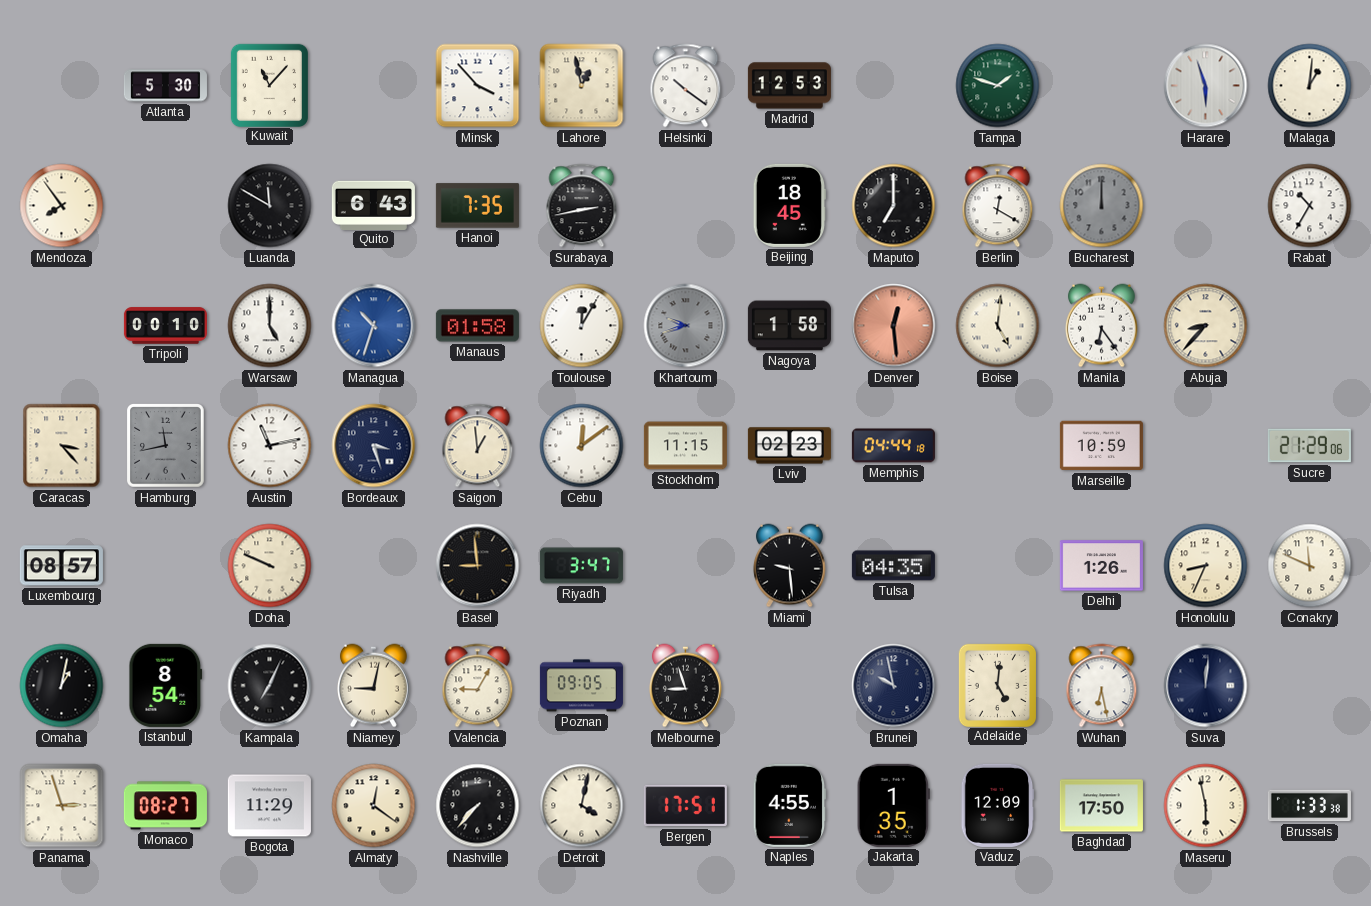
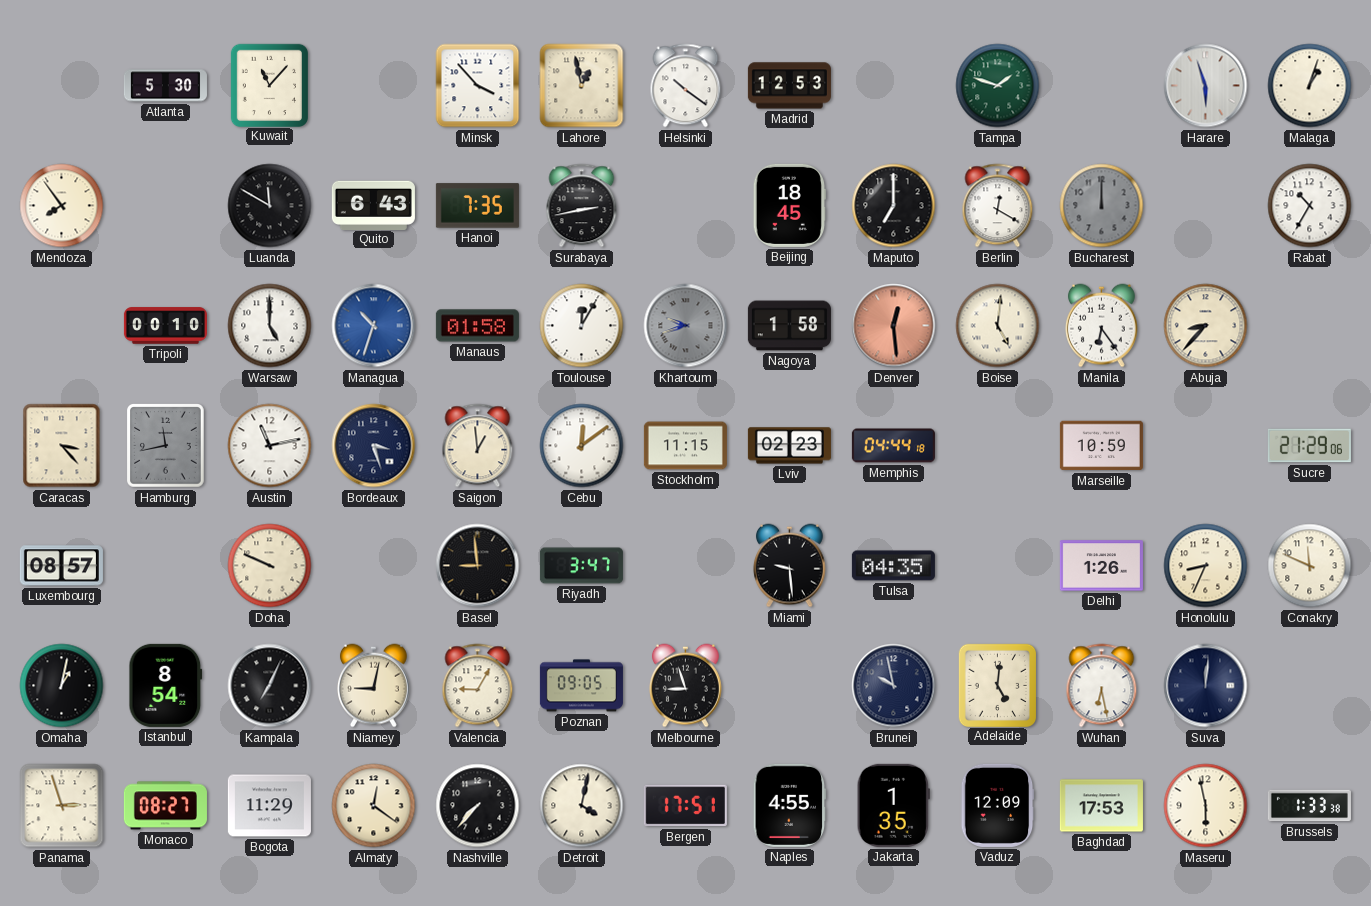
Malaga: 1:01 -> 1:03
Baghdad: 17:50 -> 17:53
